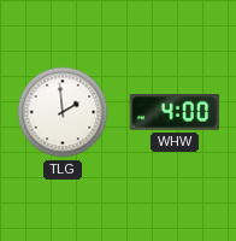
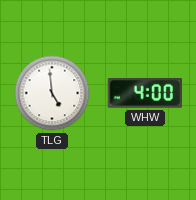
TLG: 1:59 -> 4:59
